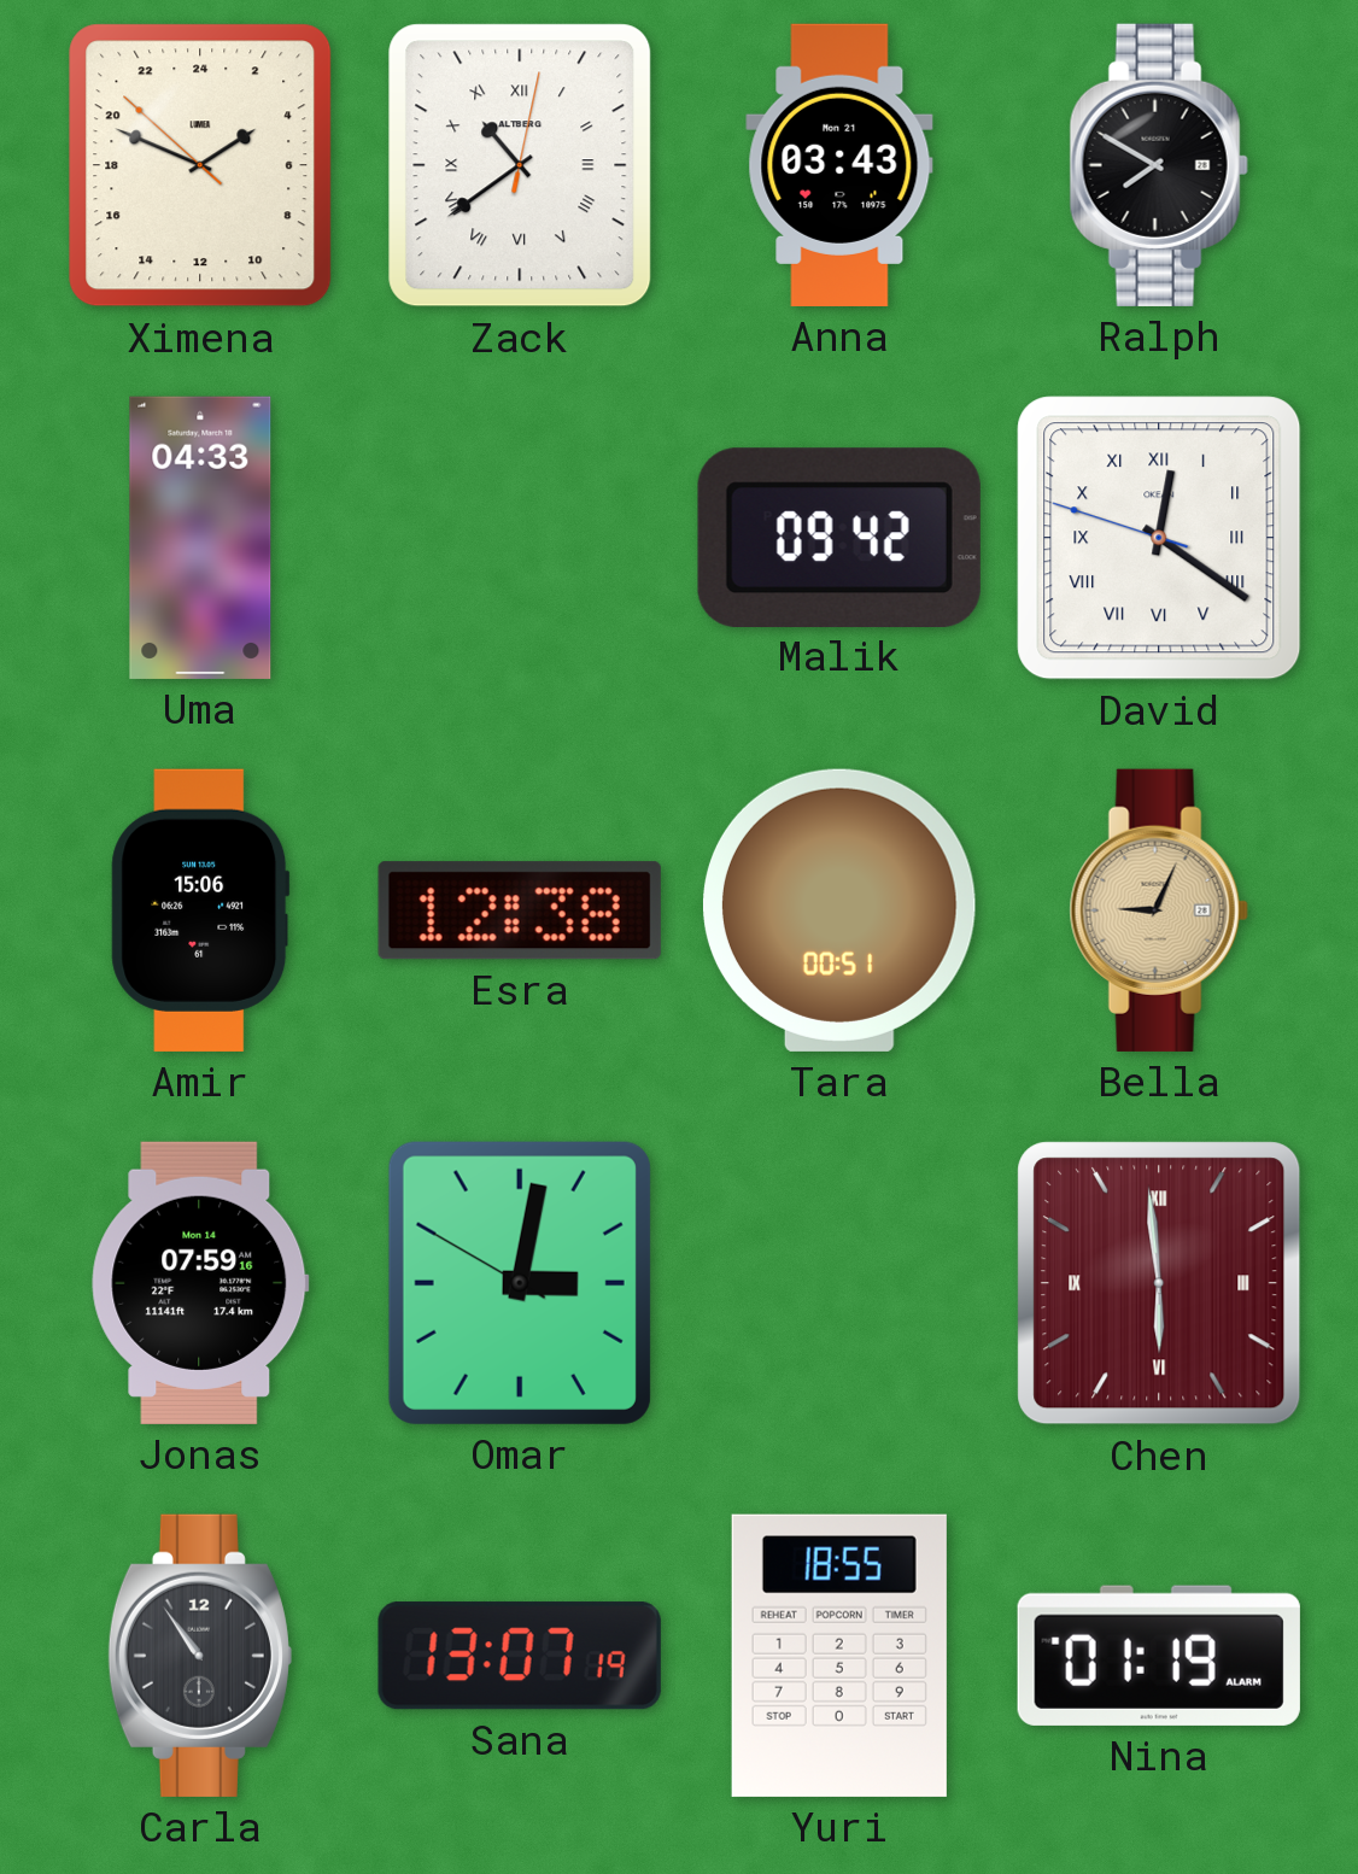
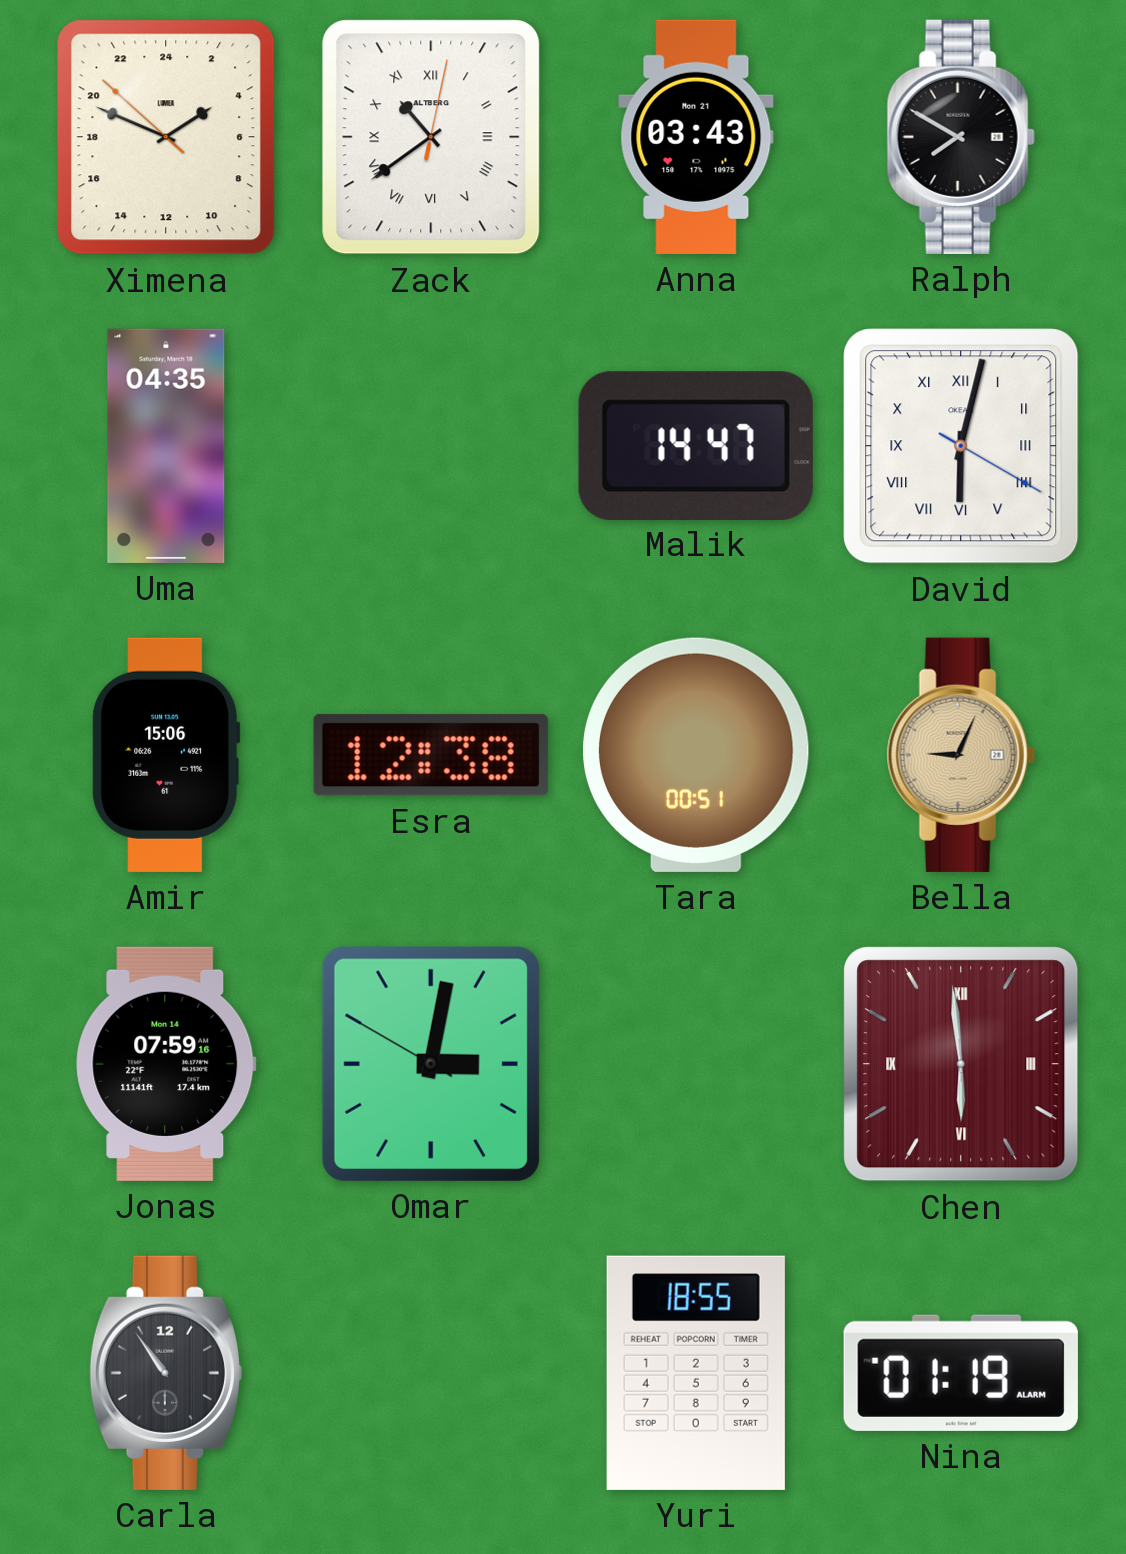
Uma: 04:33 -> 04:35
Malik: 09:42 -> 14:47
David: 12:20 -> 6:02
Sana: 13:07 -> none
